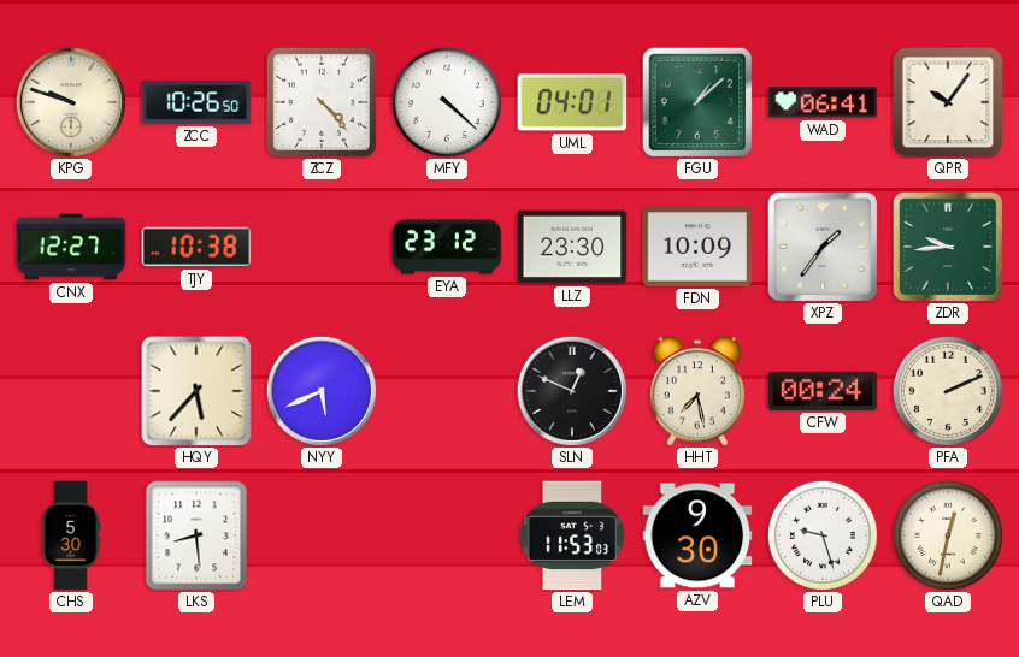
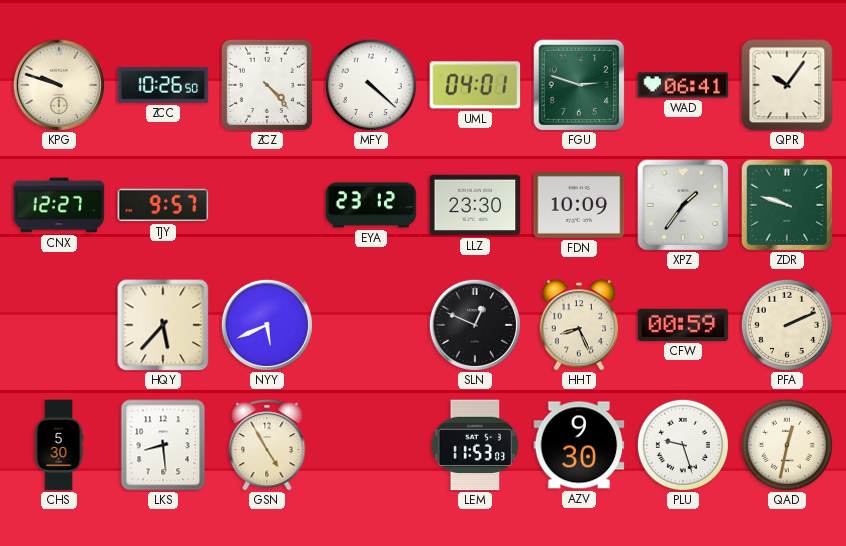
FGU: 1:08 -> 2:48
TJY: 10:38 -> 9:57
ZDR: 9:44 -> 9:48
HHT: 7:28 -> 8:26
CFW: 00:24 -> 00:59
GSN: none -> 4:55
